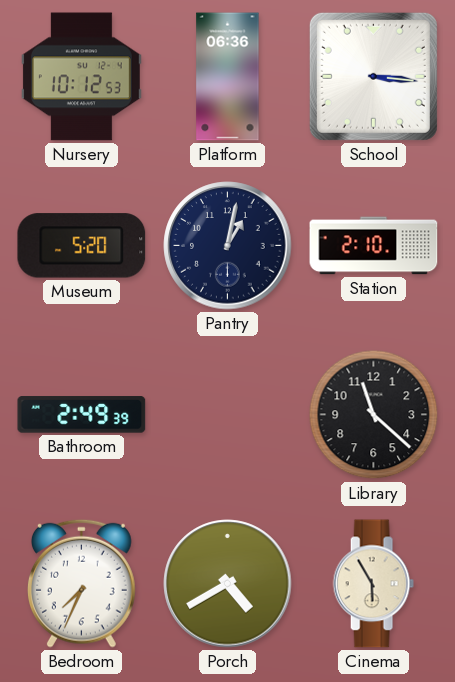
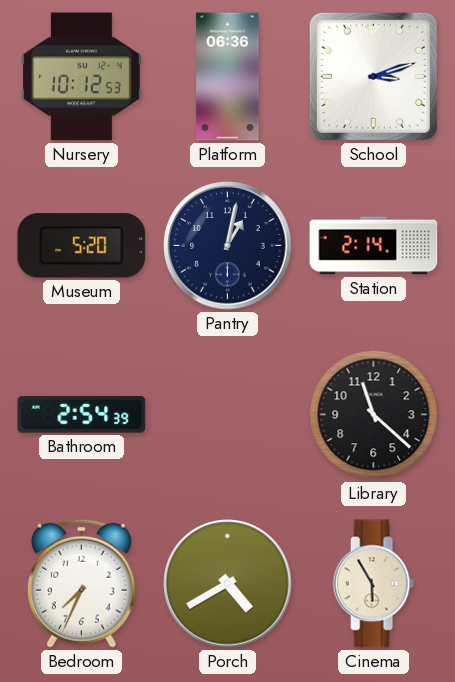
School: 3:16 -> 3:12
Station: 2:10 -> 2:14
Bathroom: 2:49 -> 2:54
